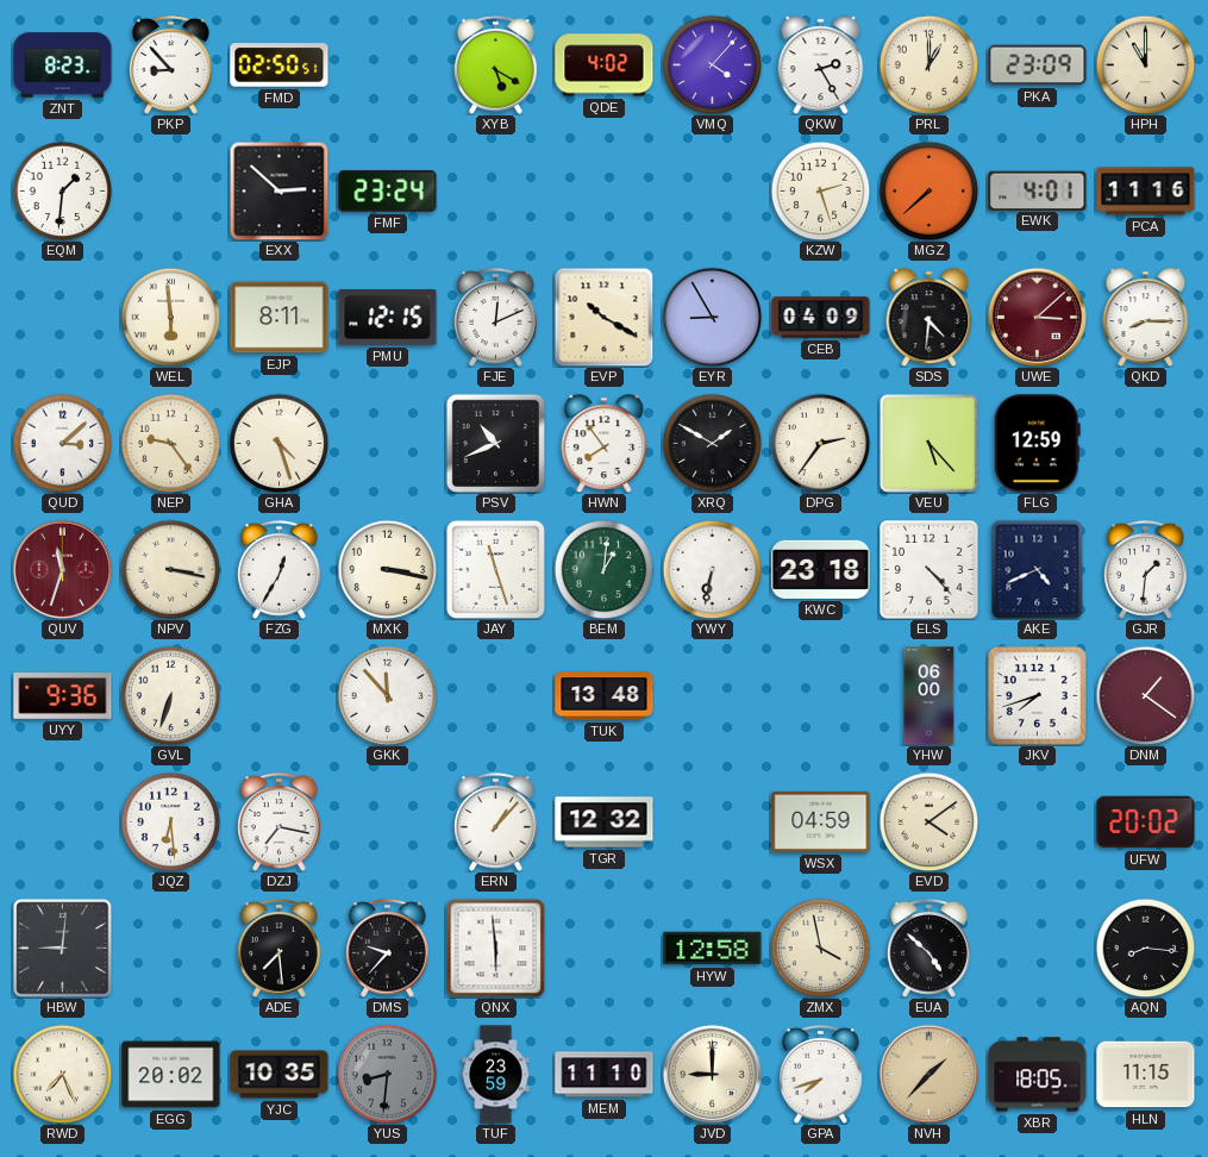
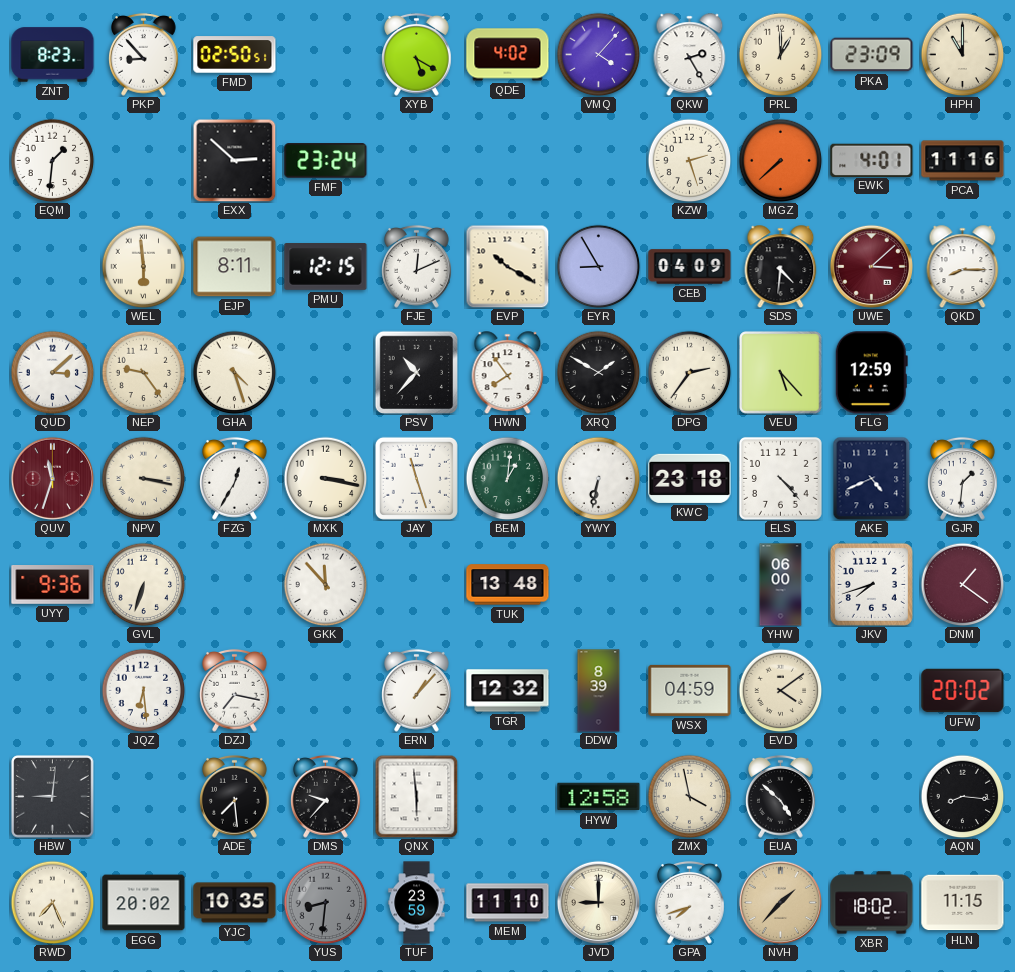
PSV: 10:41 -> 10:37
DDW: none -> 8:39
XBR: 18:05 -> 18:02
